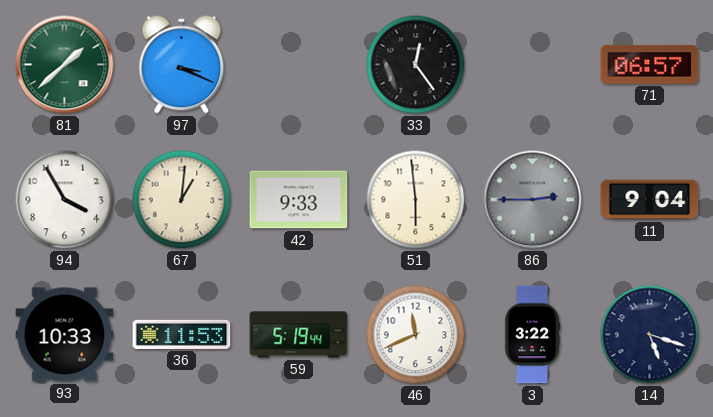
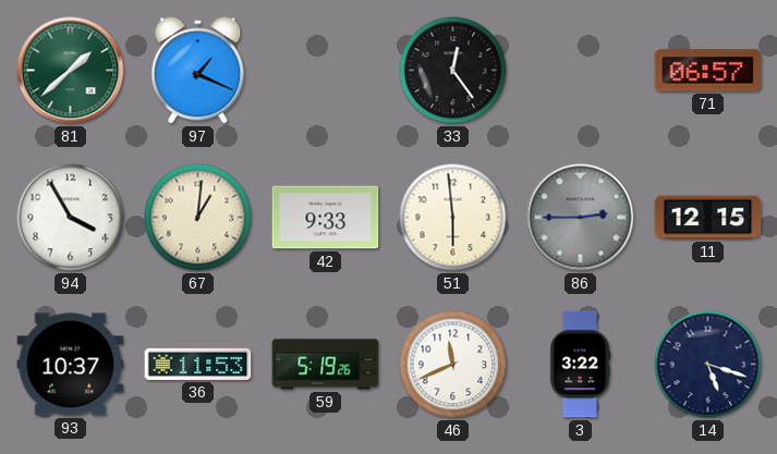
97: 3:19 -> 1:19
11: 9:04 -> 12:15
93: 10:33 -> 10:37
59: 5:19:44 -> 5:19:26
